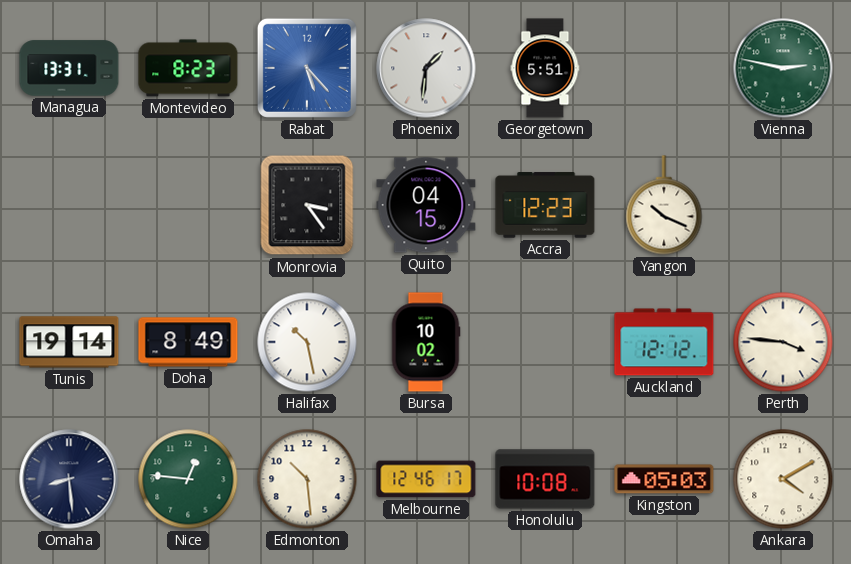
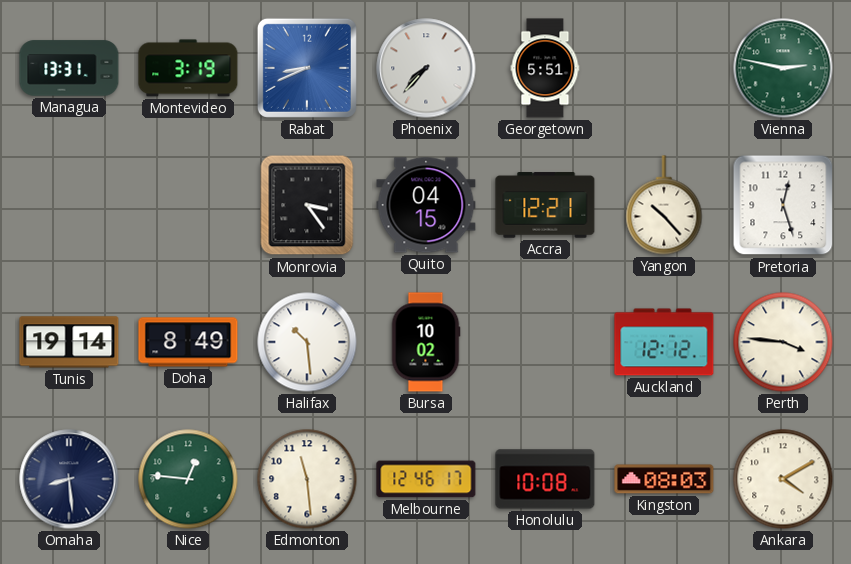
Montevideo: 8:23 -> 3:19
Rabat: 5:23 -> 8:41
Phoenix: 1:31 -> 7:37
Accra: 12:23 -> 12:21
Yangon: 10:19 -> 10:23
Pretoria: none -> 12:27
Halifax: 10:28 -> 10:29
Edmonton: 10:29 -> 11:29
Kingston: 05:03 -> 08:03
